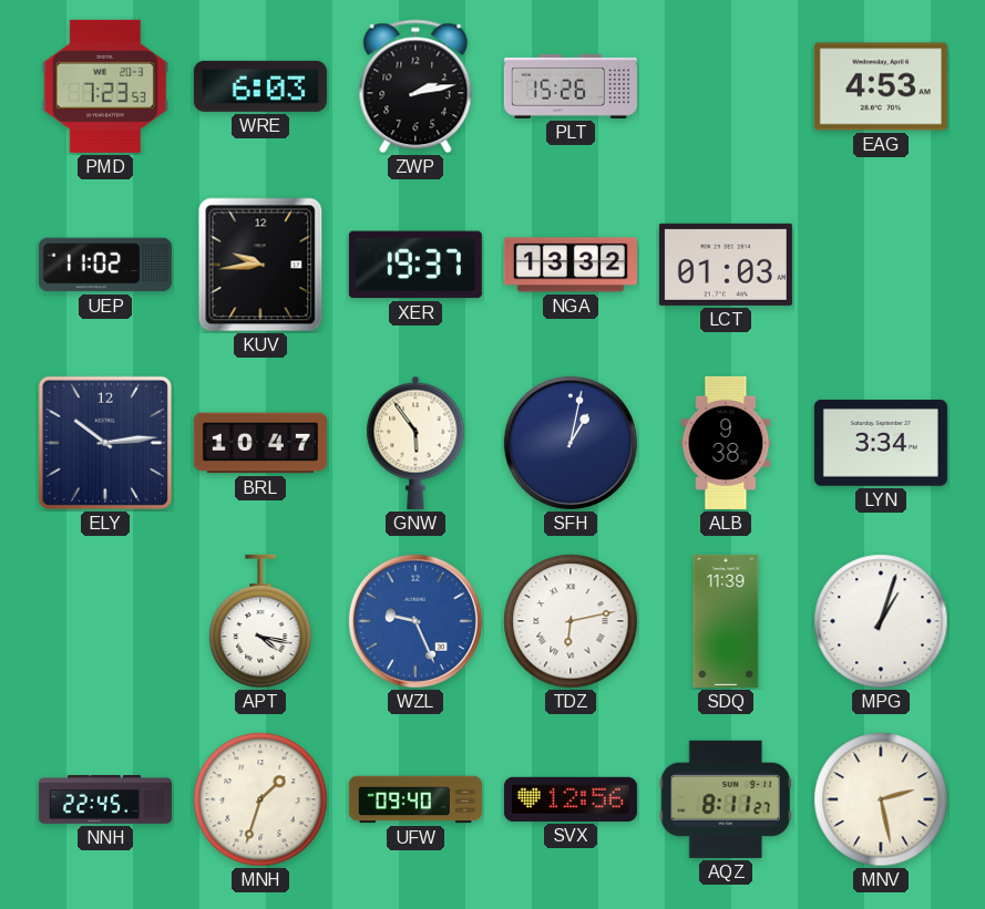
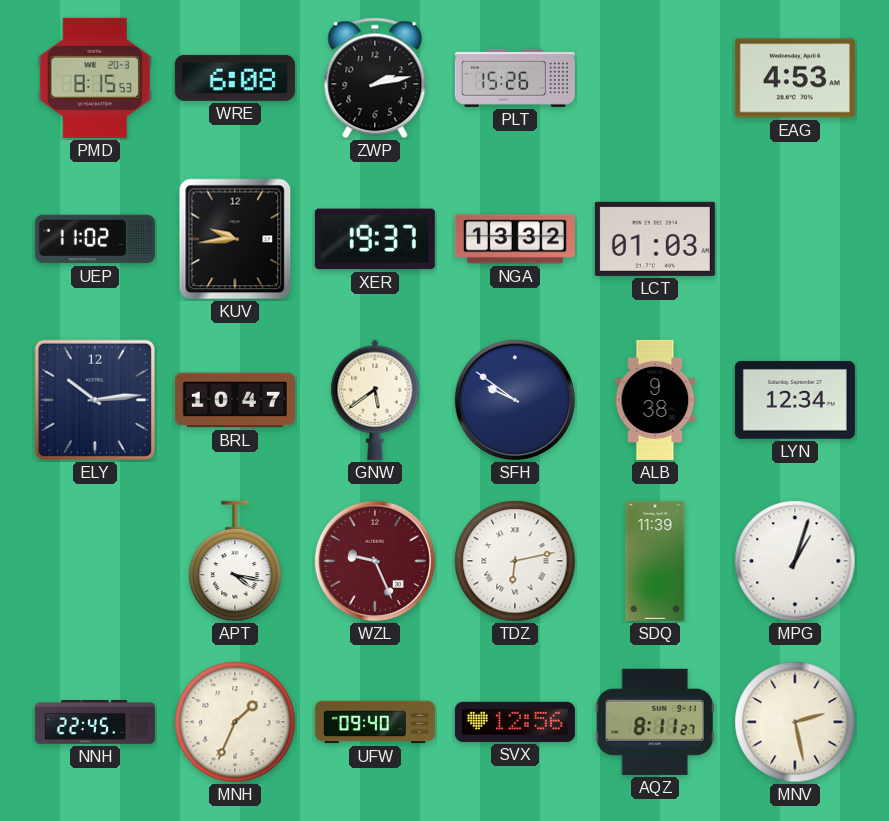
PMD: 7:23 -> 8:15
WRE: 6:03 -> 6:08
GNW: 5:54 -> 5:39
SFH: 1:02 -> 9:51
LYN: 3:34 -> 12:34
WZL dial: blue -> burgundy
MNH: 1:33 -> 1:34
